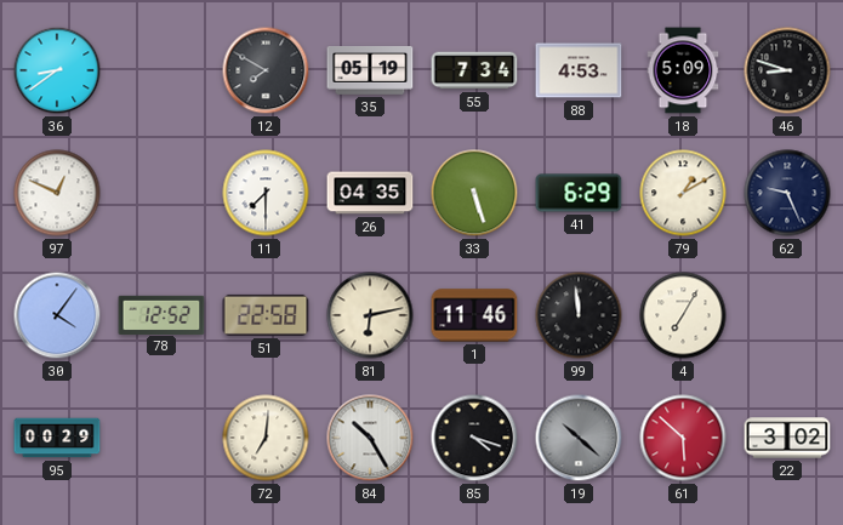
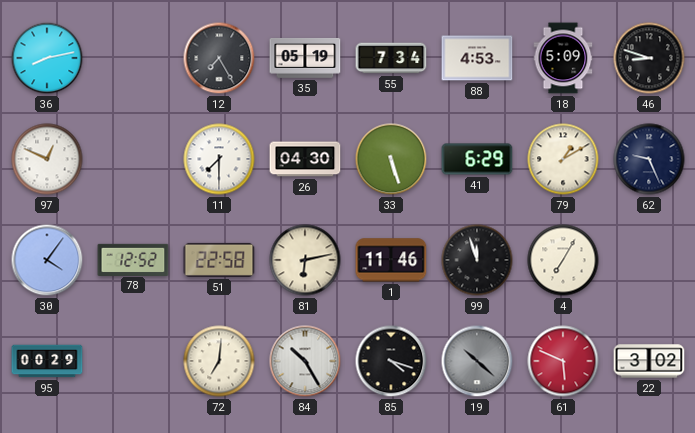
36: 8:39 -> 8:13
12: 7:50 -> 7:25
26: 04:35 -> 04:30
99: 11:59 -> 11:57
61: 5:52 -> 5:49
